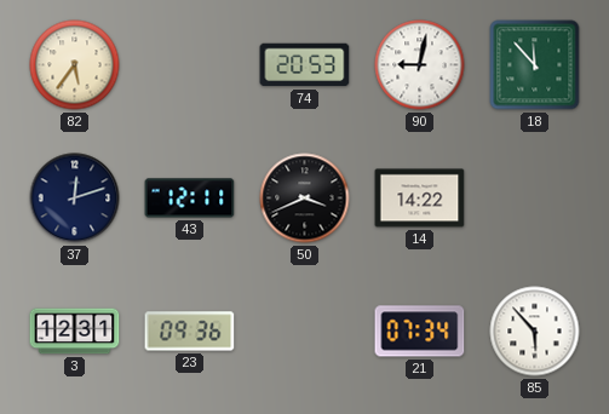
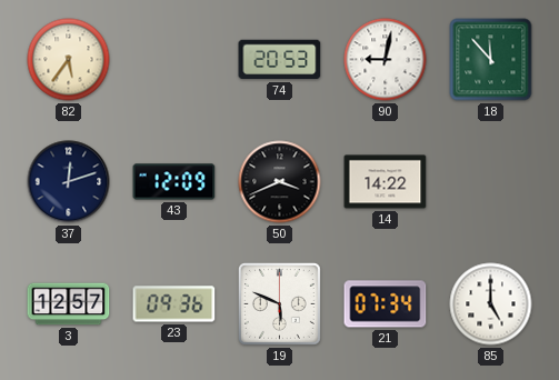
43: 12:11 -> 12:09
3: 12:31 -> 12:57
19: none -> 5:49
85: 5:53 -> 5:00
